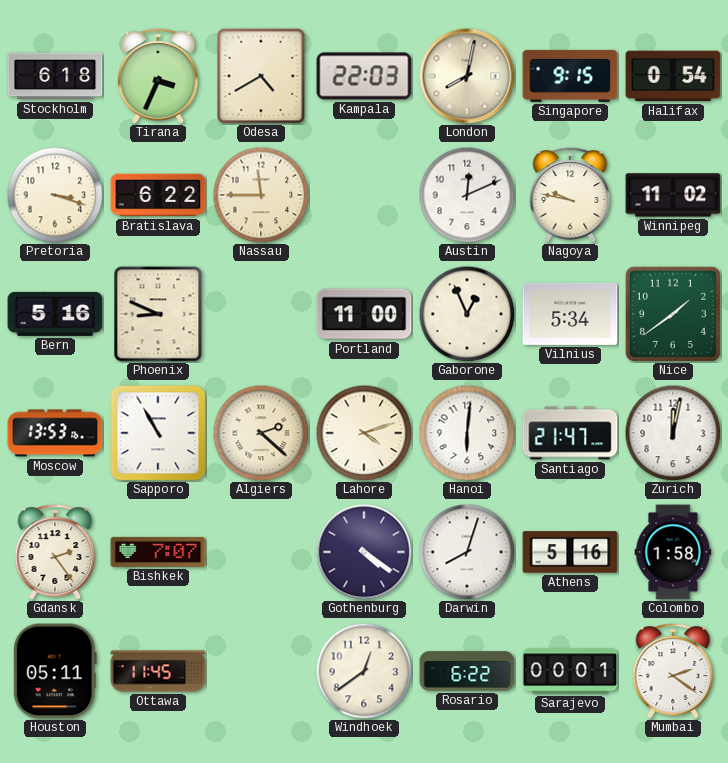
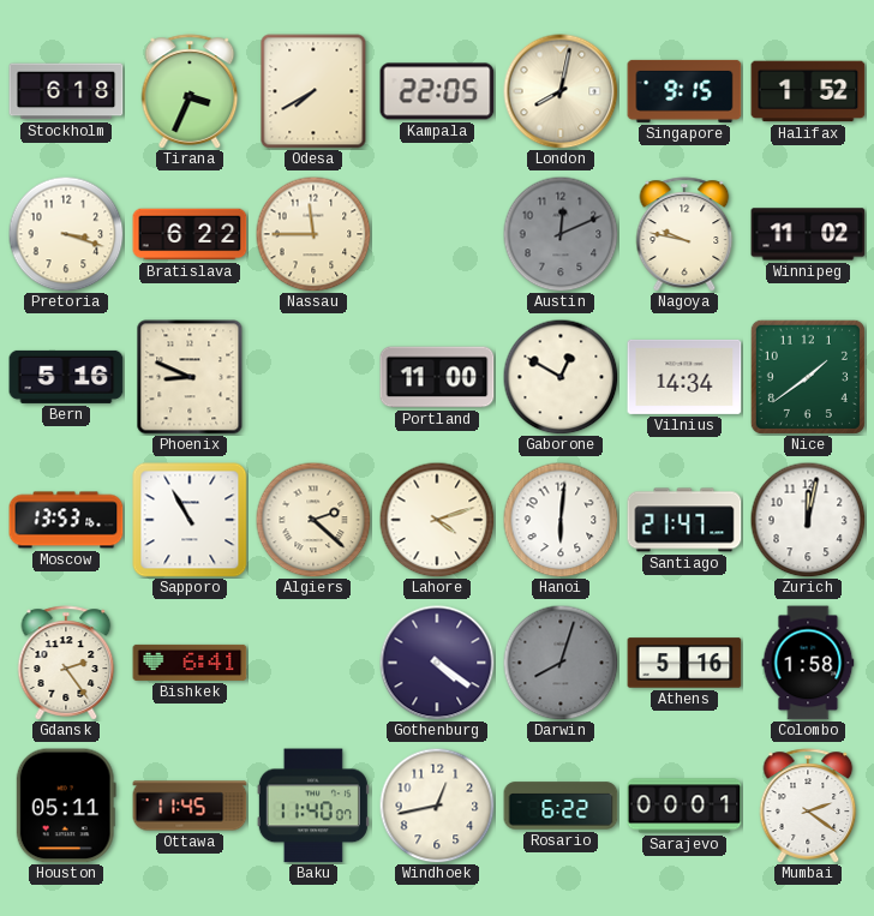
Odesa: 4:40 -> 7:40
Kampala: 22:03 -> 22:05
Halifax: 0:54 -> 1:52
Austin dial: white -> grey
Gaborone: 12:56 -> 12:50
Vilnius: 5:34 -> 14:34
Bishkek: 7:07 -> 6:41
Darwin dial: white -> grey
Baku: none -> 11:40
Windhoek: 12:39 -> 12:43
